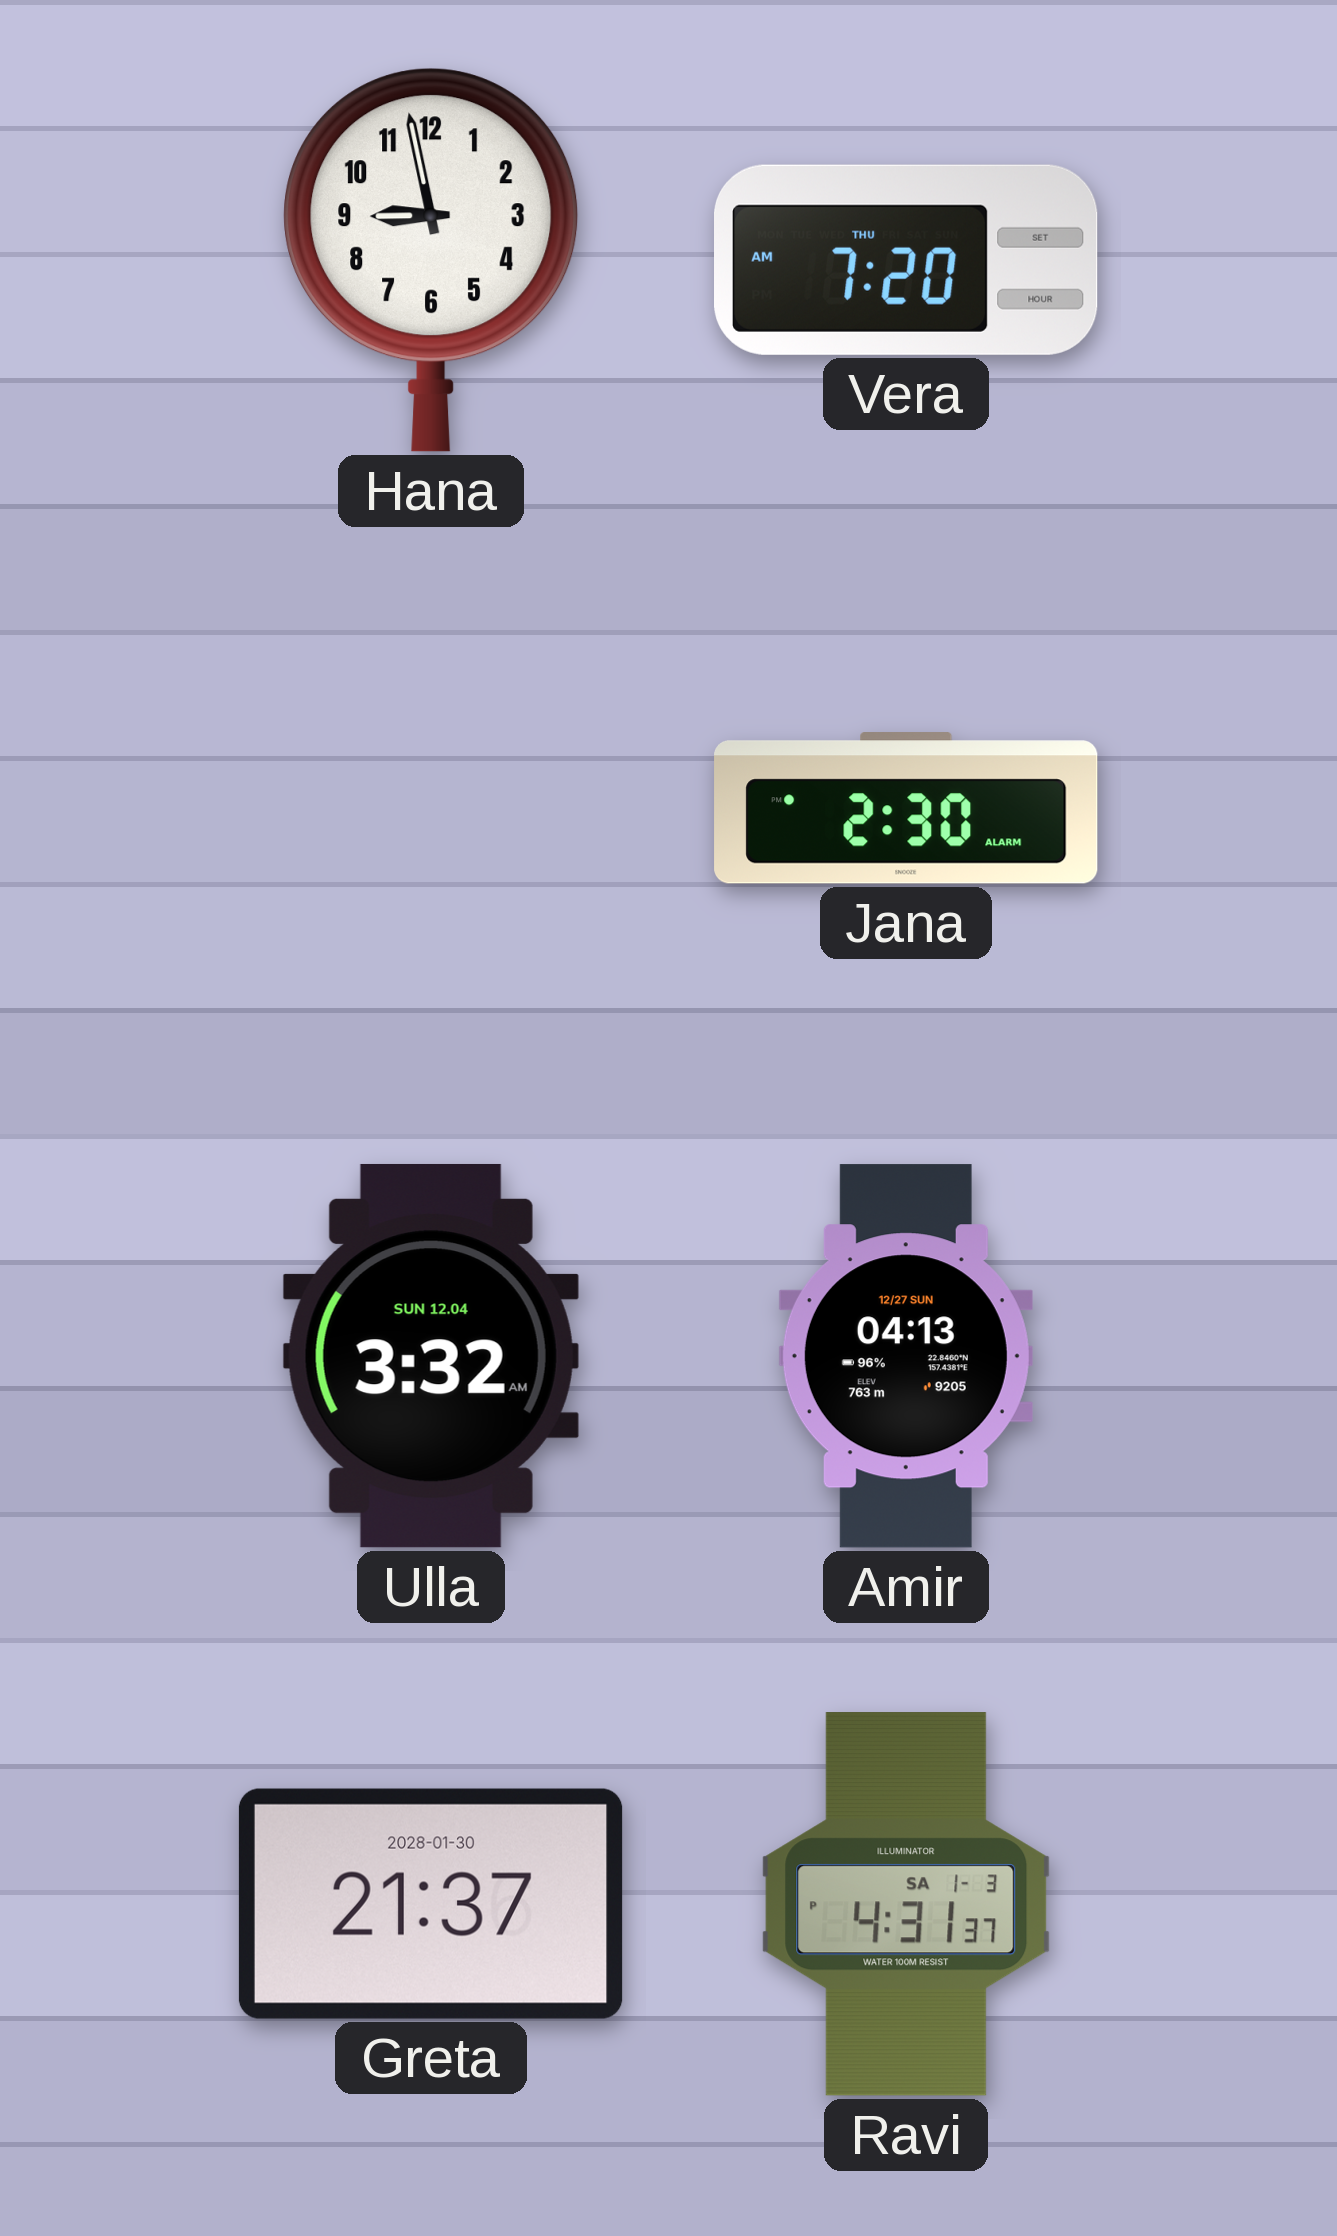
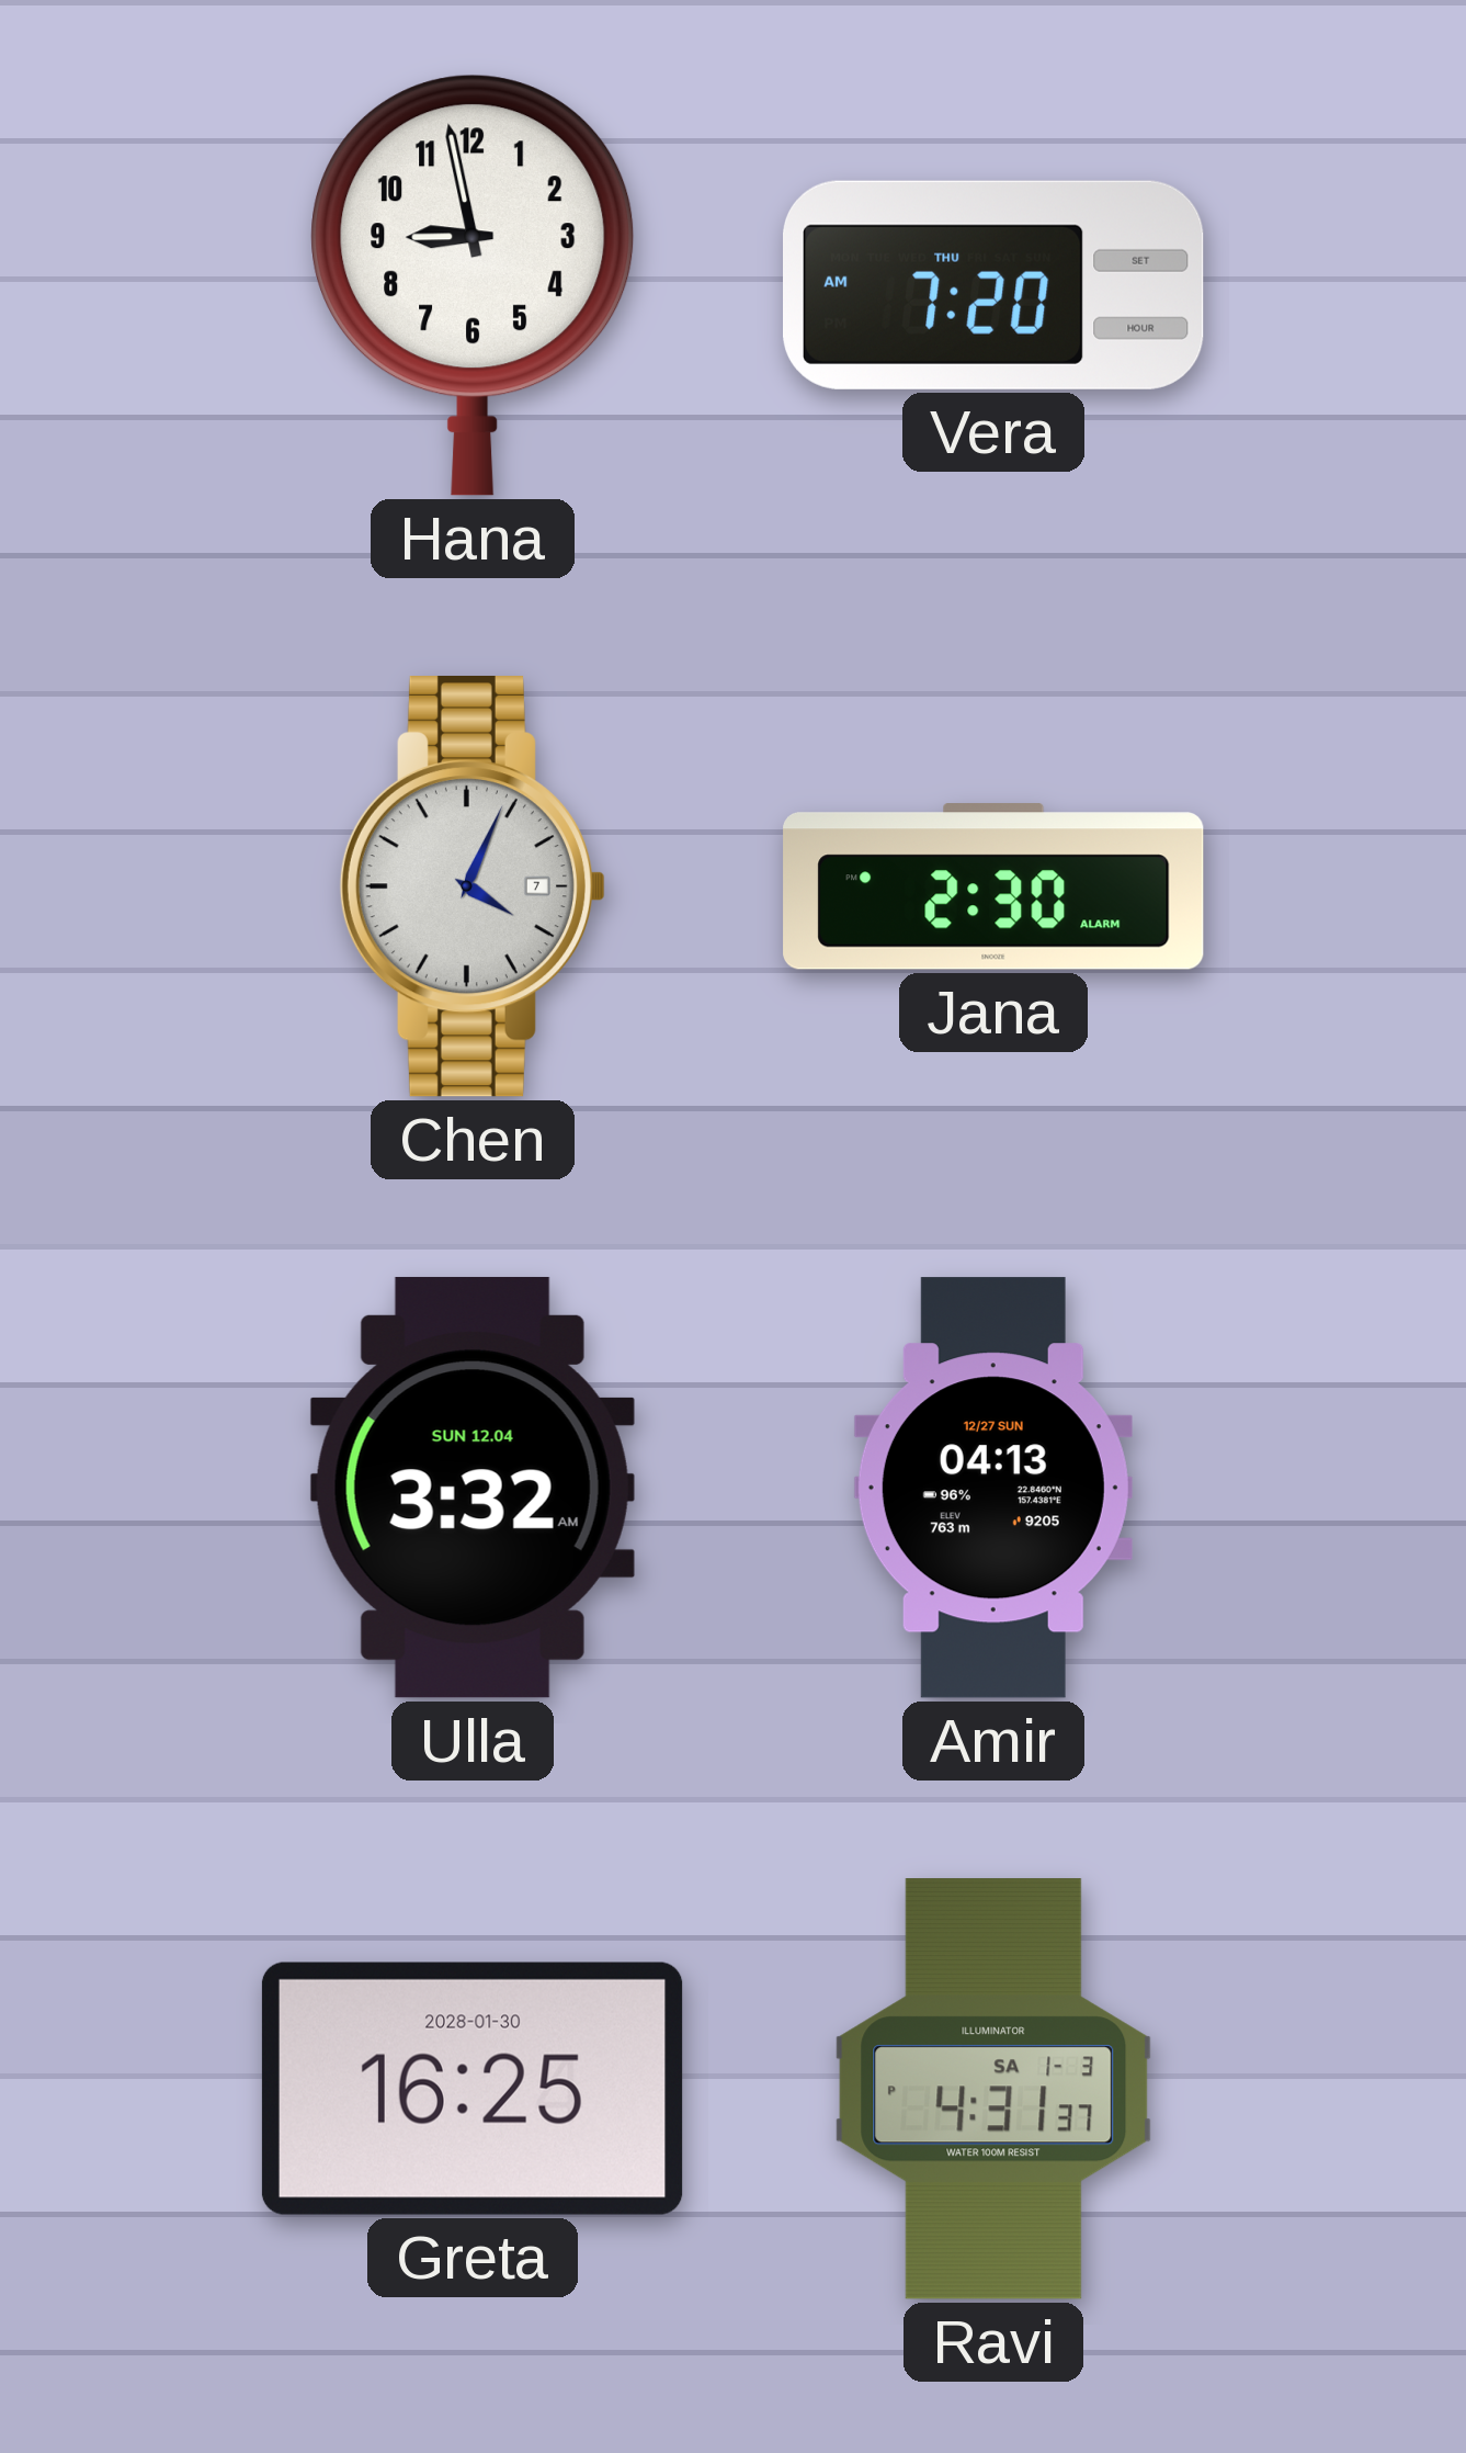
Chen: none -> 4:04
Greta: 21:37 -> 16:25
